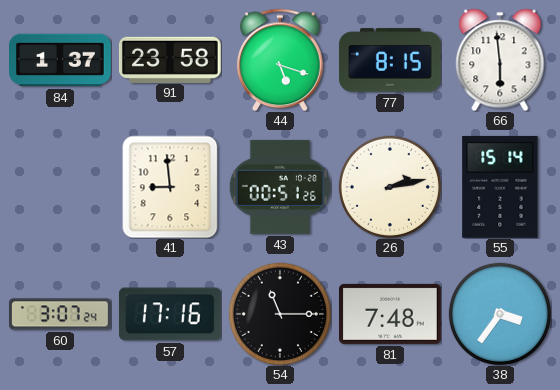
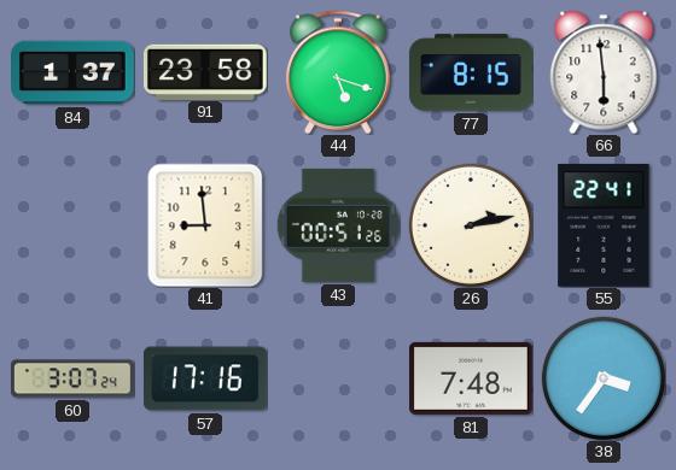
55: 15:14 -> 22:41
54: 11:15 -> none
